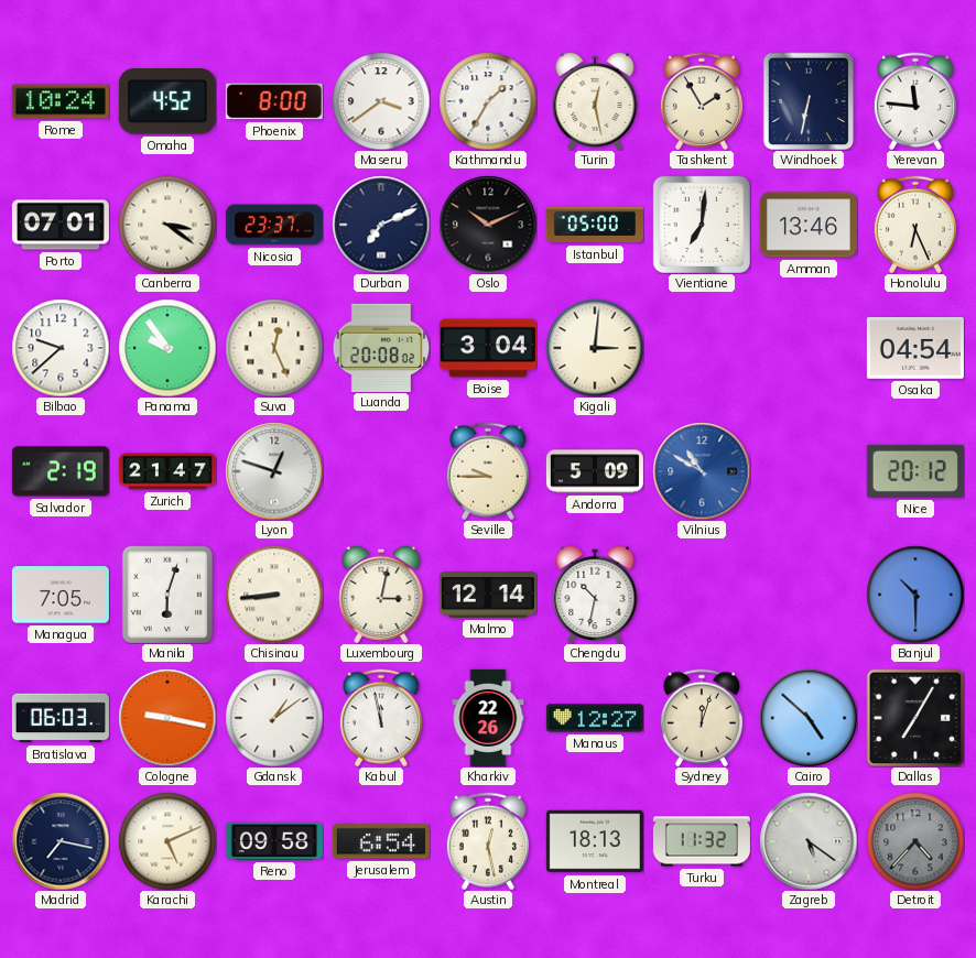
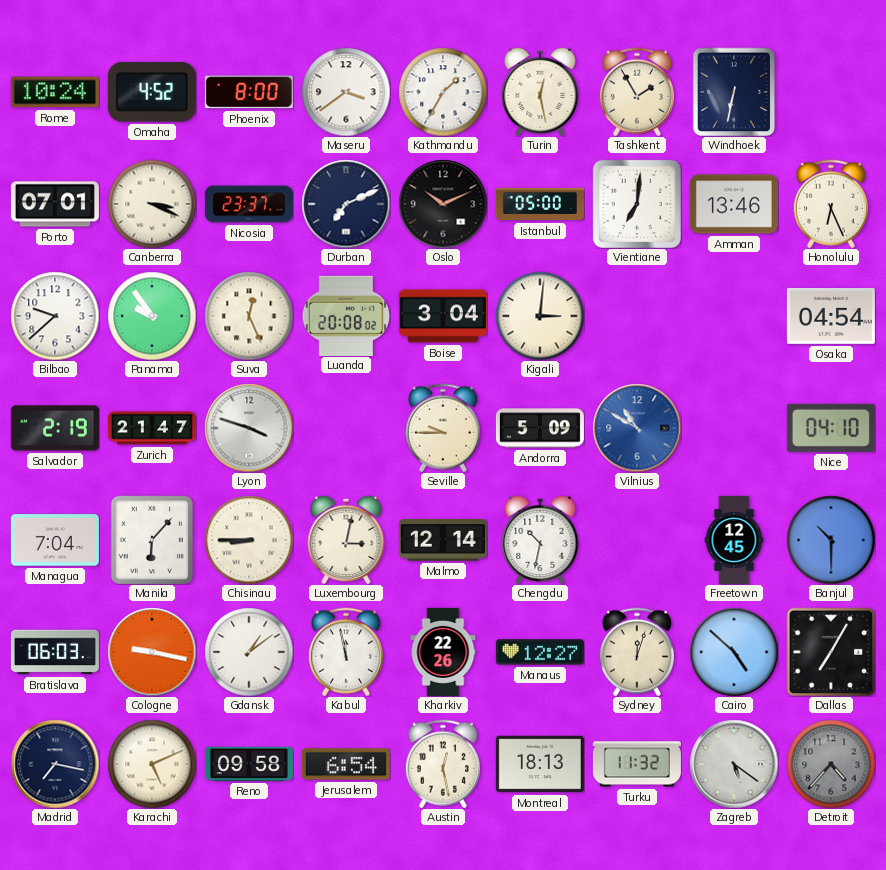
Yerevan: 11:46 -> none
Canberra: 3:21 -> 3:19
Lyon: 12:48 -> 3:48
Nice: 20:12 -> 04:10
Managua: 7:05 -> 7:04
Manila: 6:03 -> 6:07
Chisinau: 8:44 -> 8:45
Freetown: none -> 12:45
